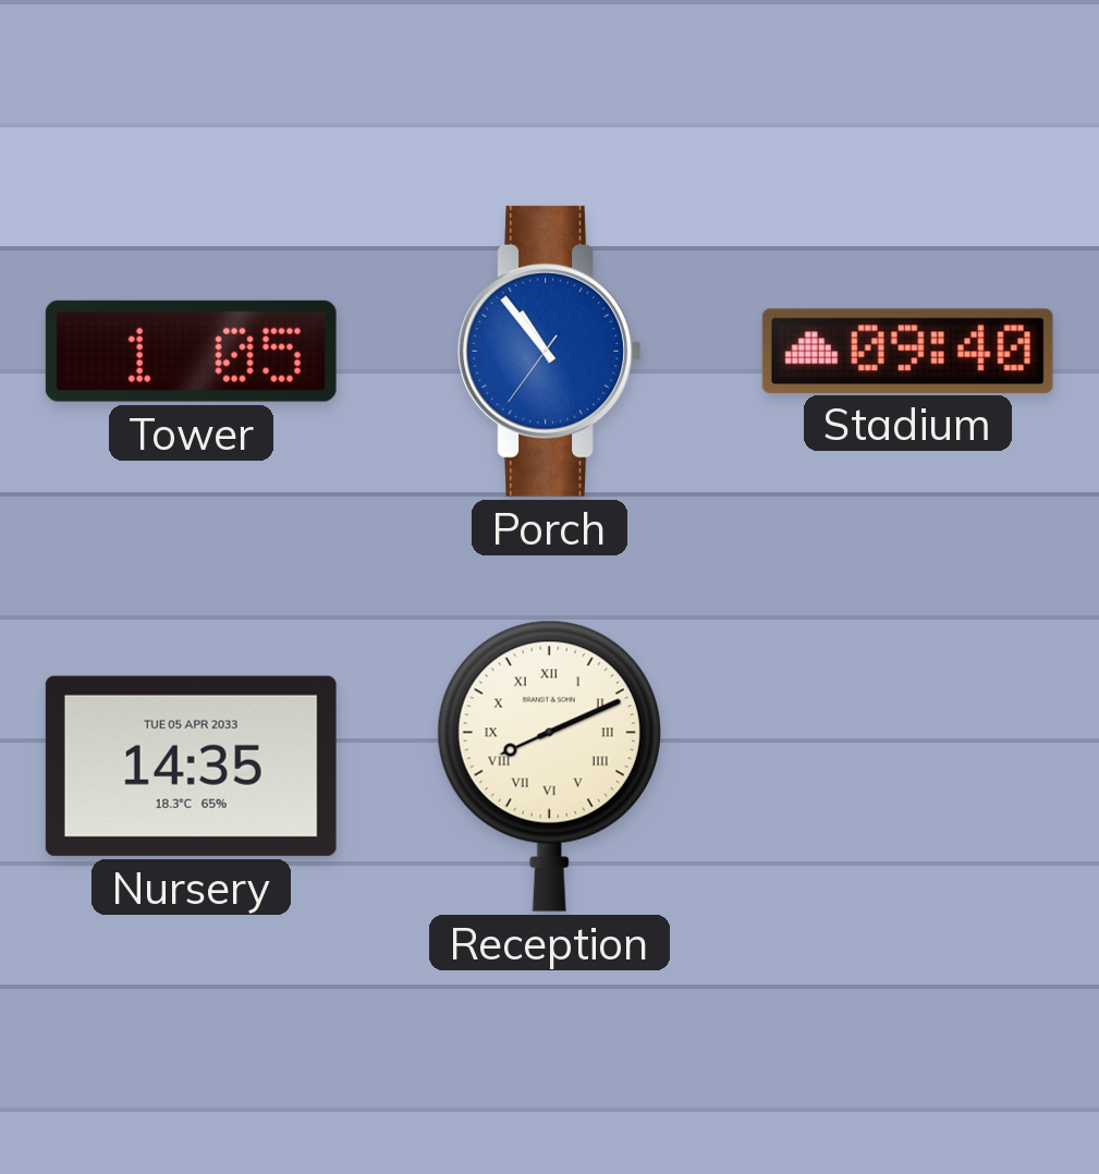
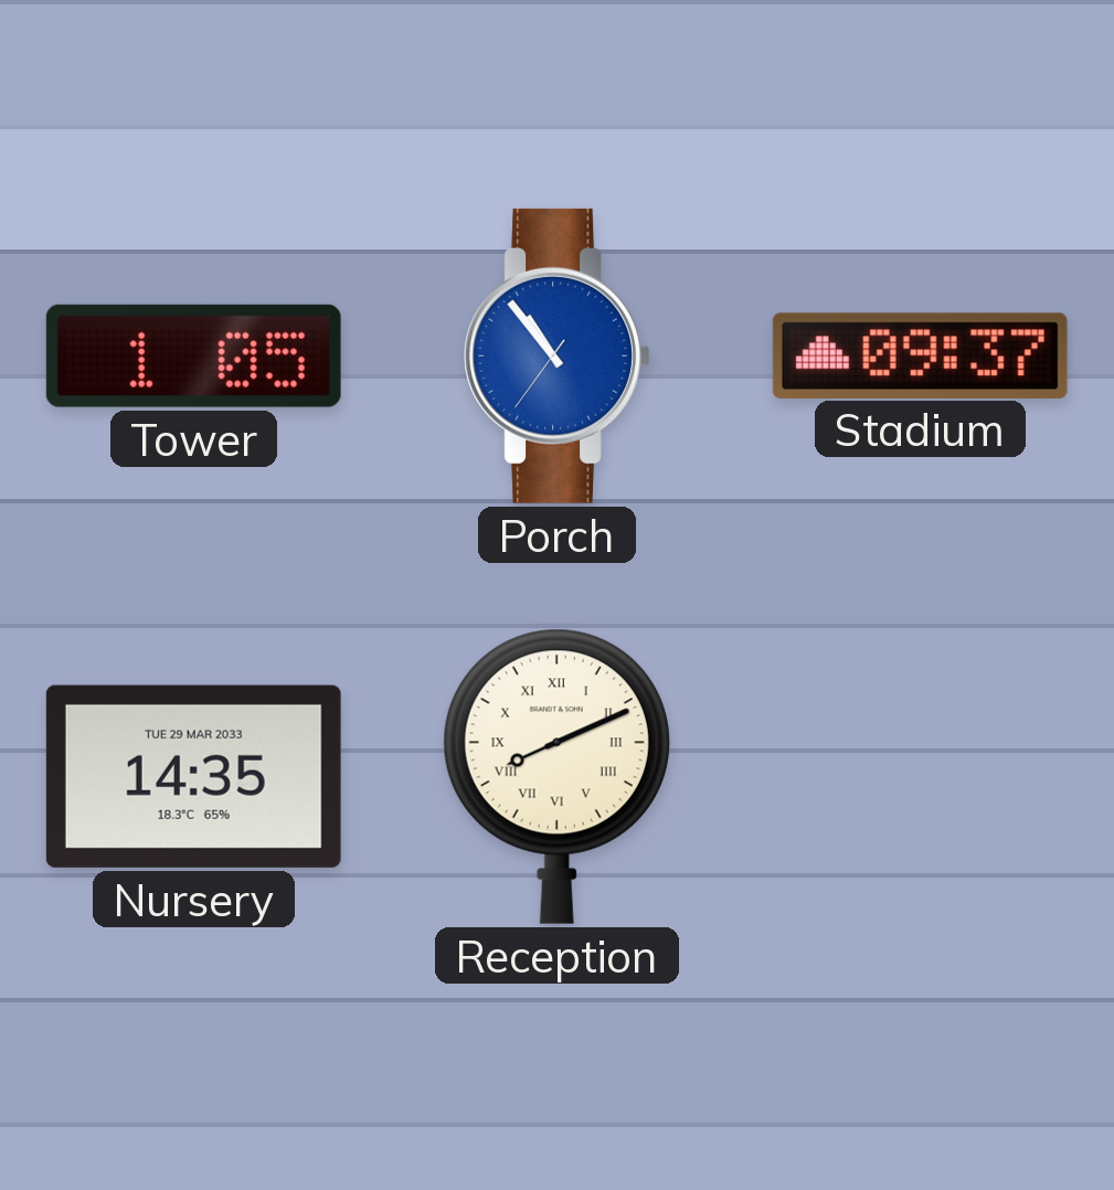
Stadium: 09:40 -> 09:37
Nursery date: TUE 05 APR 2033 -> TUE 29 MAR 2033
